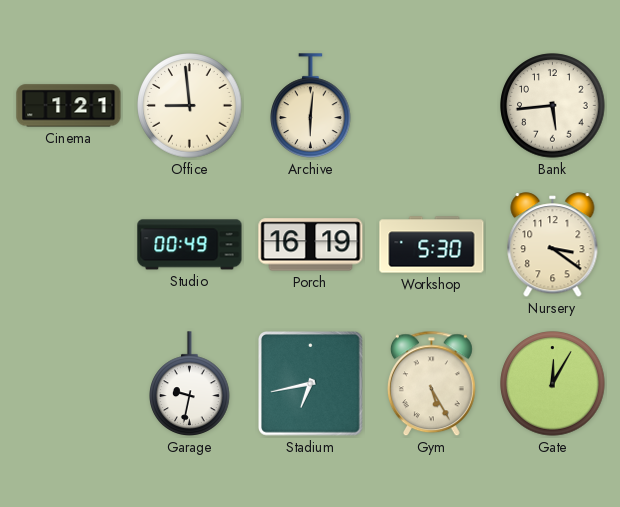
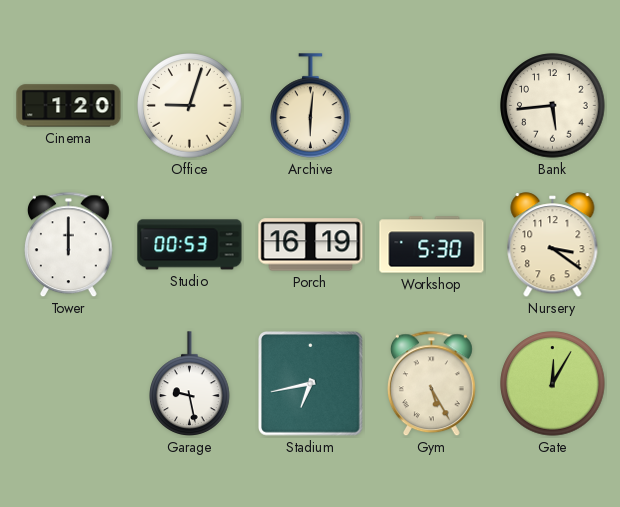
Cinema: 1:21 -> 1:20
Office: 8:59 -> 9:03
Tower: none -> 12:00
Studio: 00:49 -> 00:53
Garage: 9:32 -> 9:28
